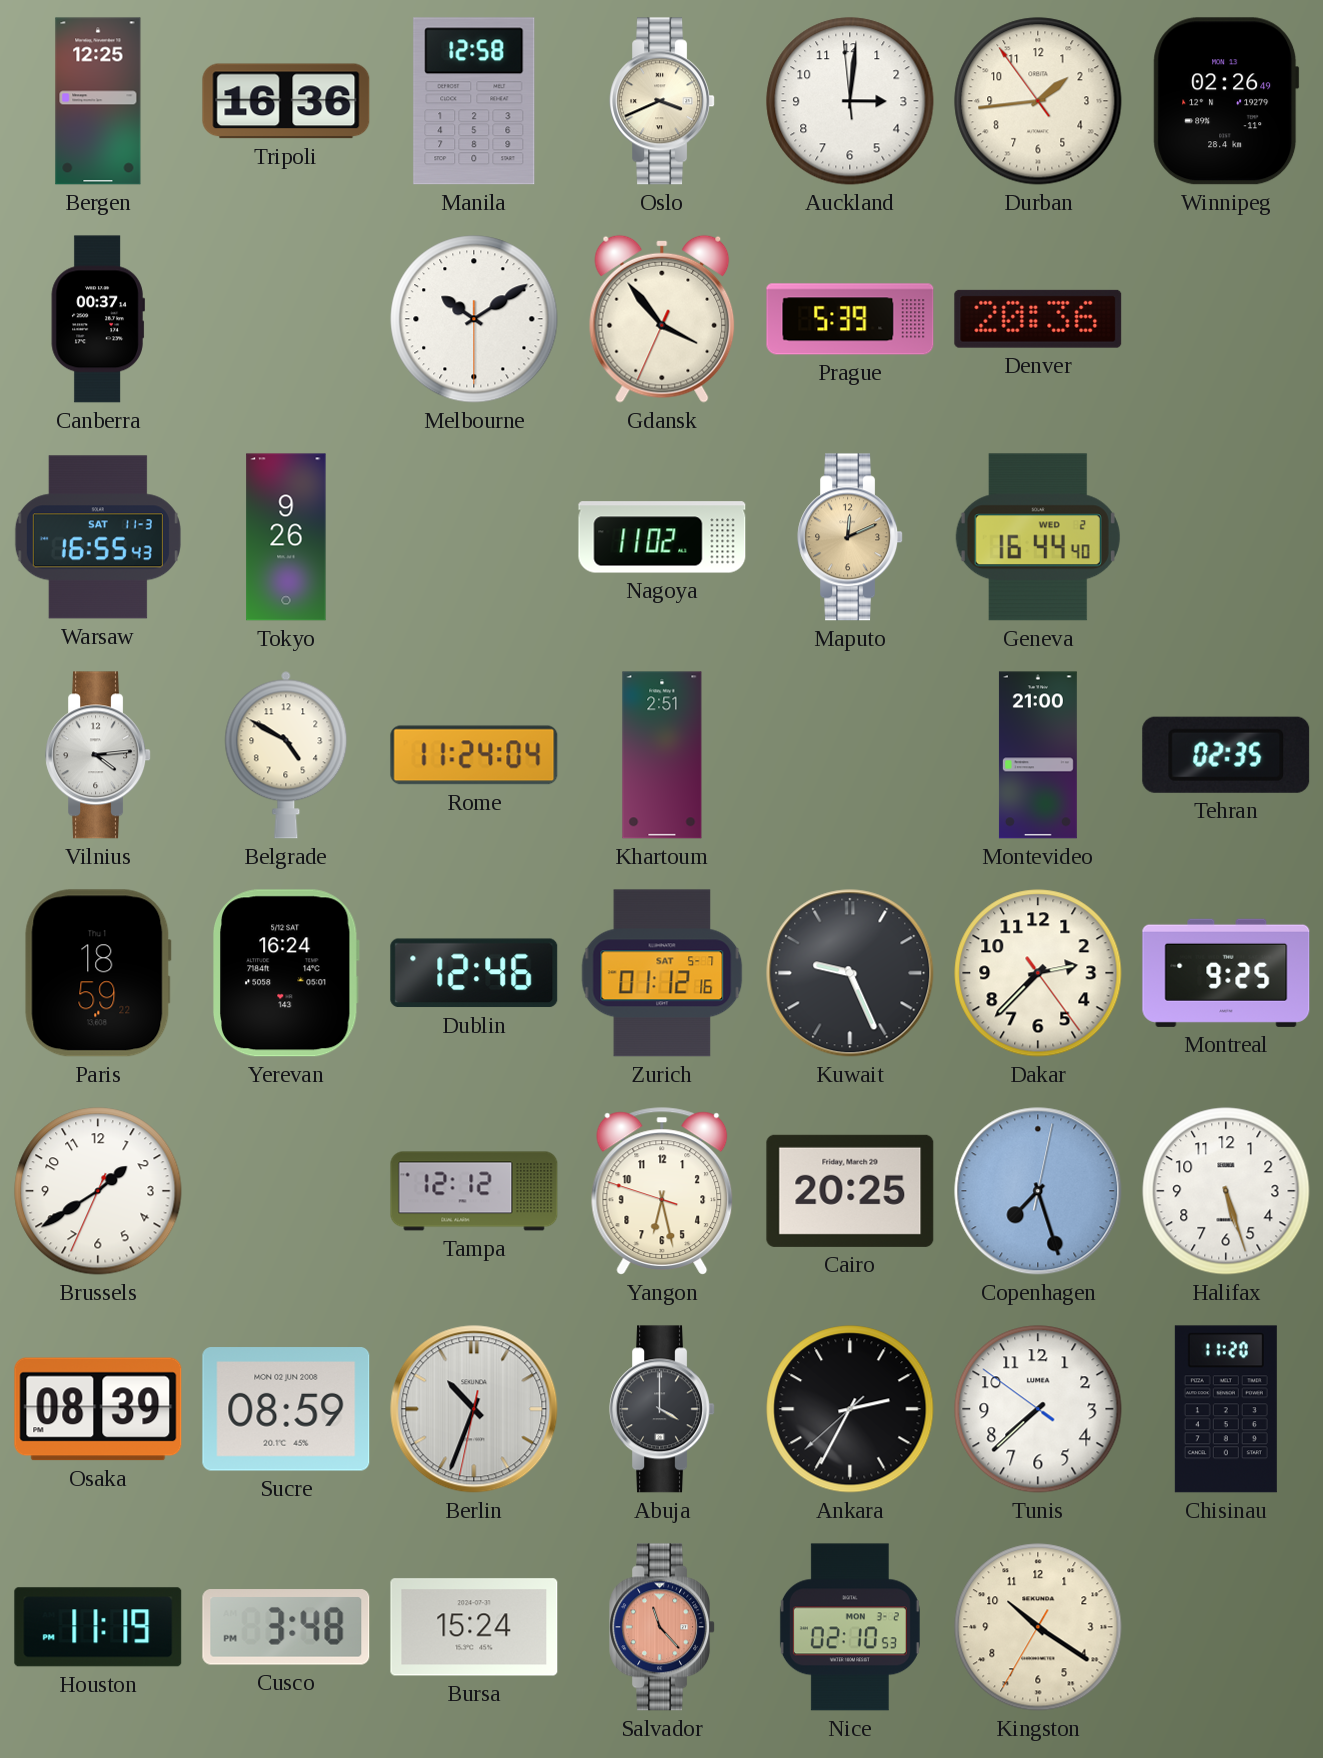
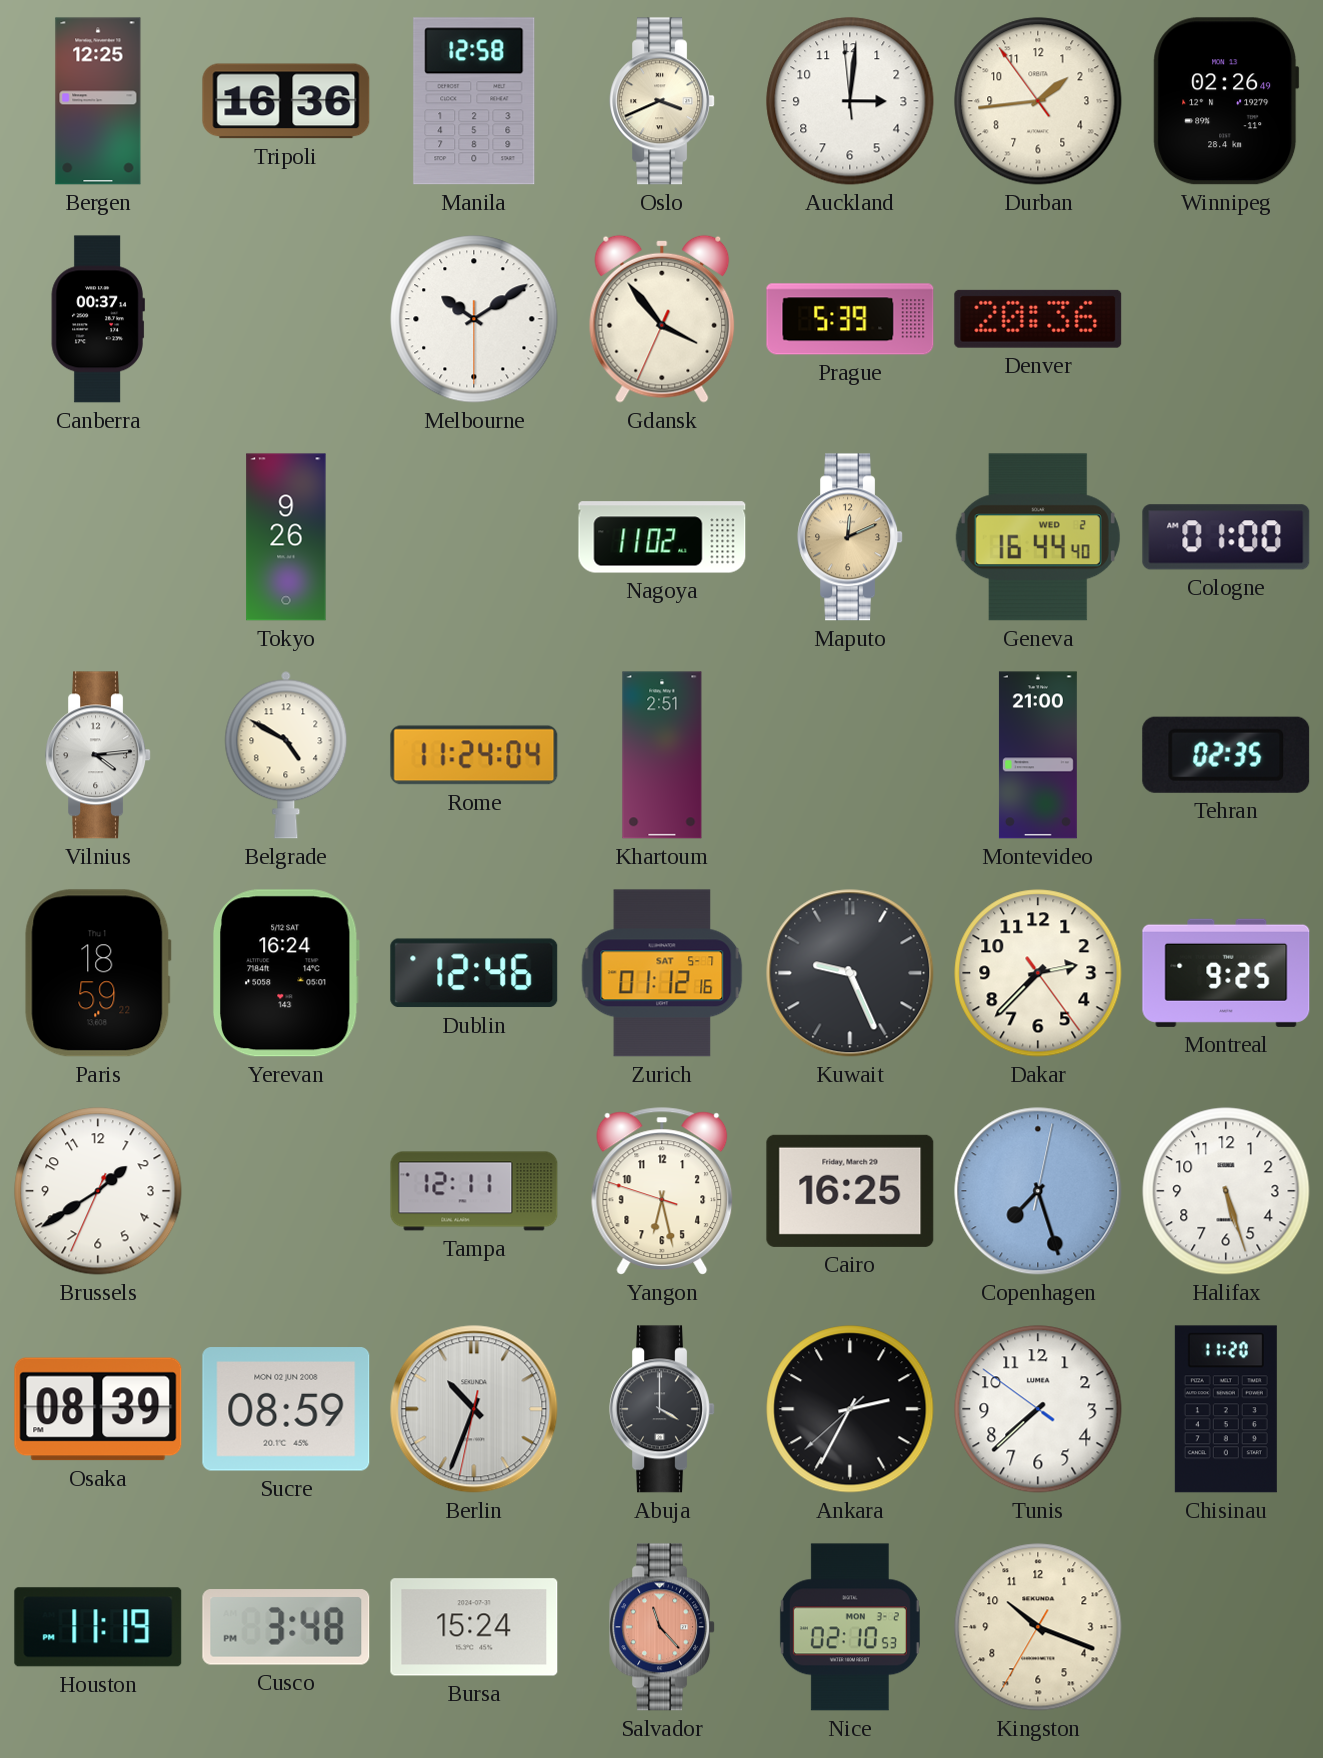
Warsaw: 16:55 -> none
Cologne: none -> 01:00
Tampa: 12:12 -> 12:11
Cairo: 20:25 -> 16:25
Kingston: 10:20 -> 10:18
